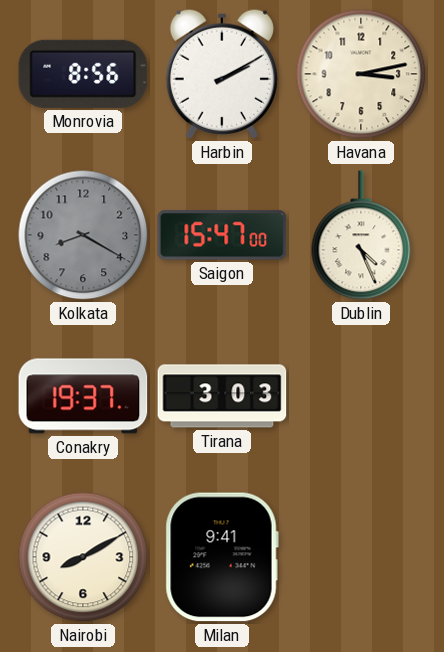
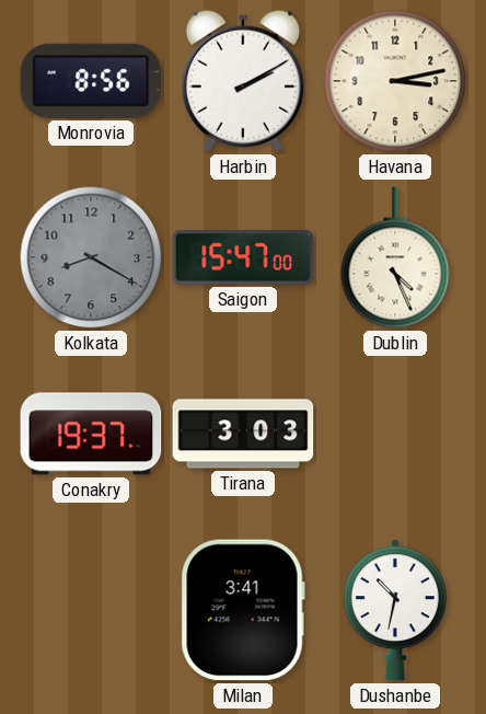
Nairobi: 8:10 -> none
Milan: 9:41 -> 3:41
Dushanbe: none -> 10:32
